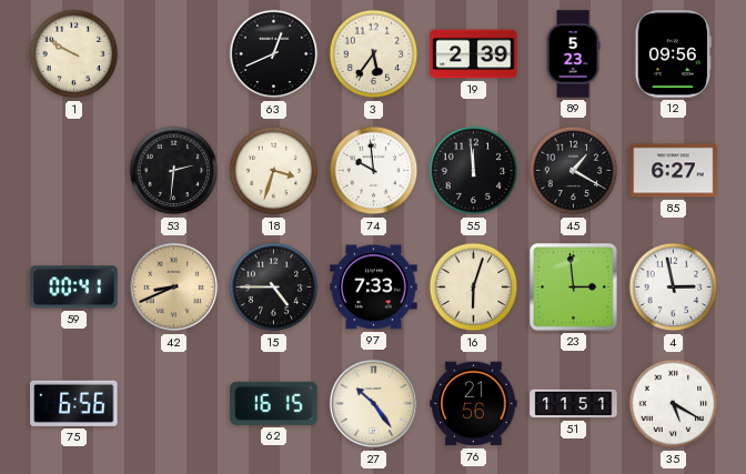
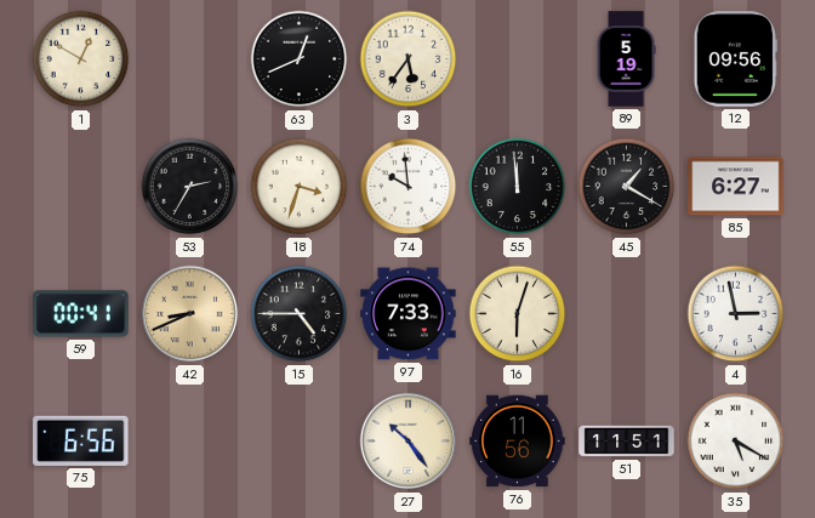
1: 9:50 -> 12:50
19: 2:39 -> none
89: 5:23 -> 5:19
53: 2:31 -> 2:35
23: 2:59 -> none
62: 16:15 -> none
76: 21:56 -> 11:56
